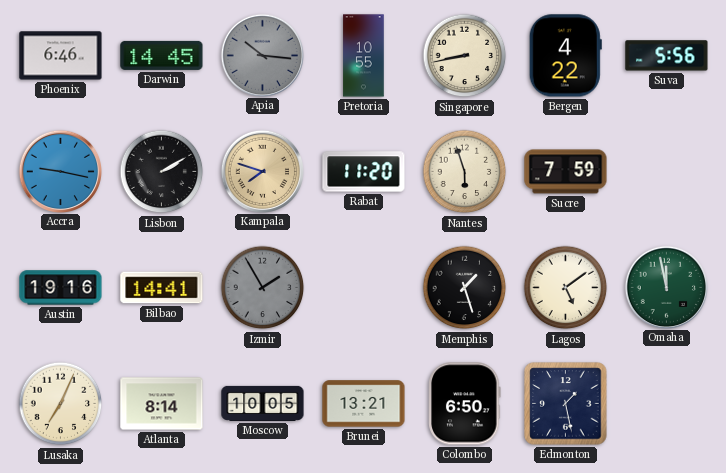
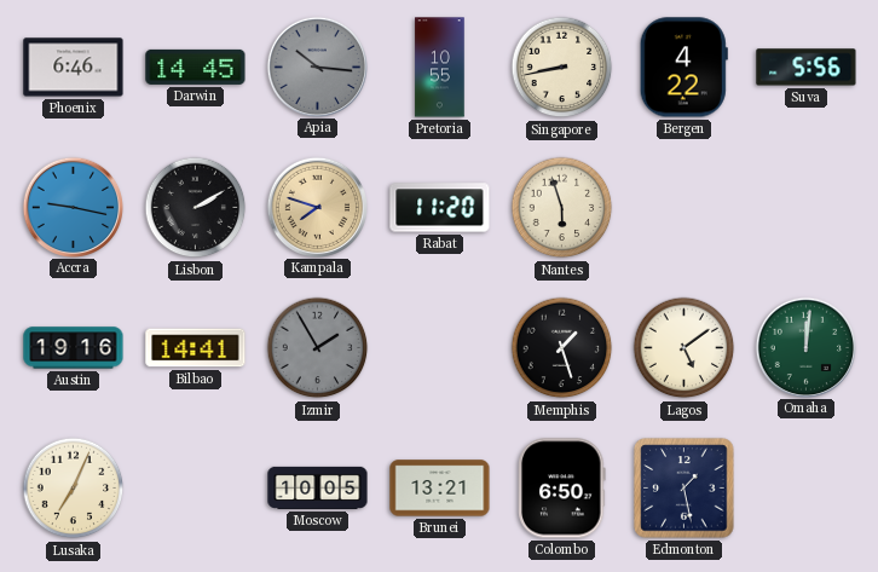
Sucre: 7:59 -> none
Omaha: 11:58 -> 12:01
Atlanta: 8:14 -> none
